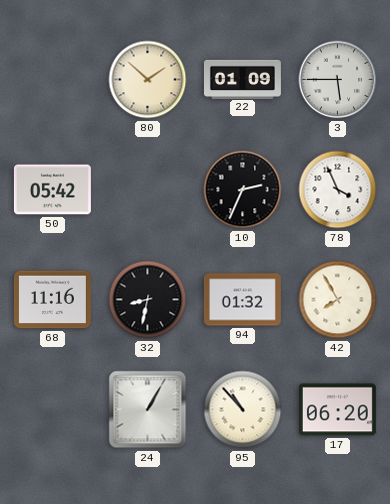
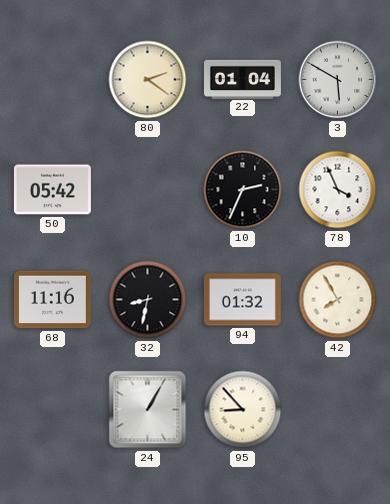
80: 1:52 -> 2:21
22: 01:09 -> 01:04
3: 5:45 -> 5:50
95: 10:53 -> 8:53
17: 06:20 -> none
